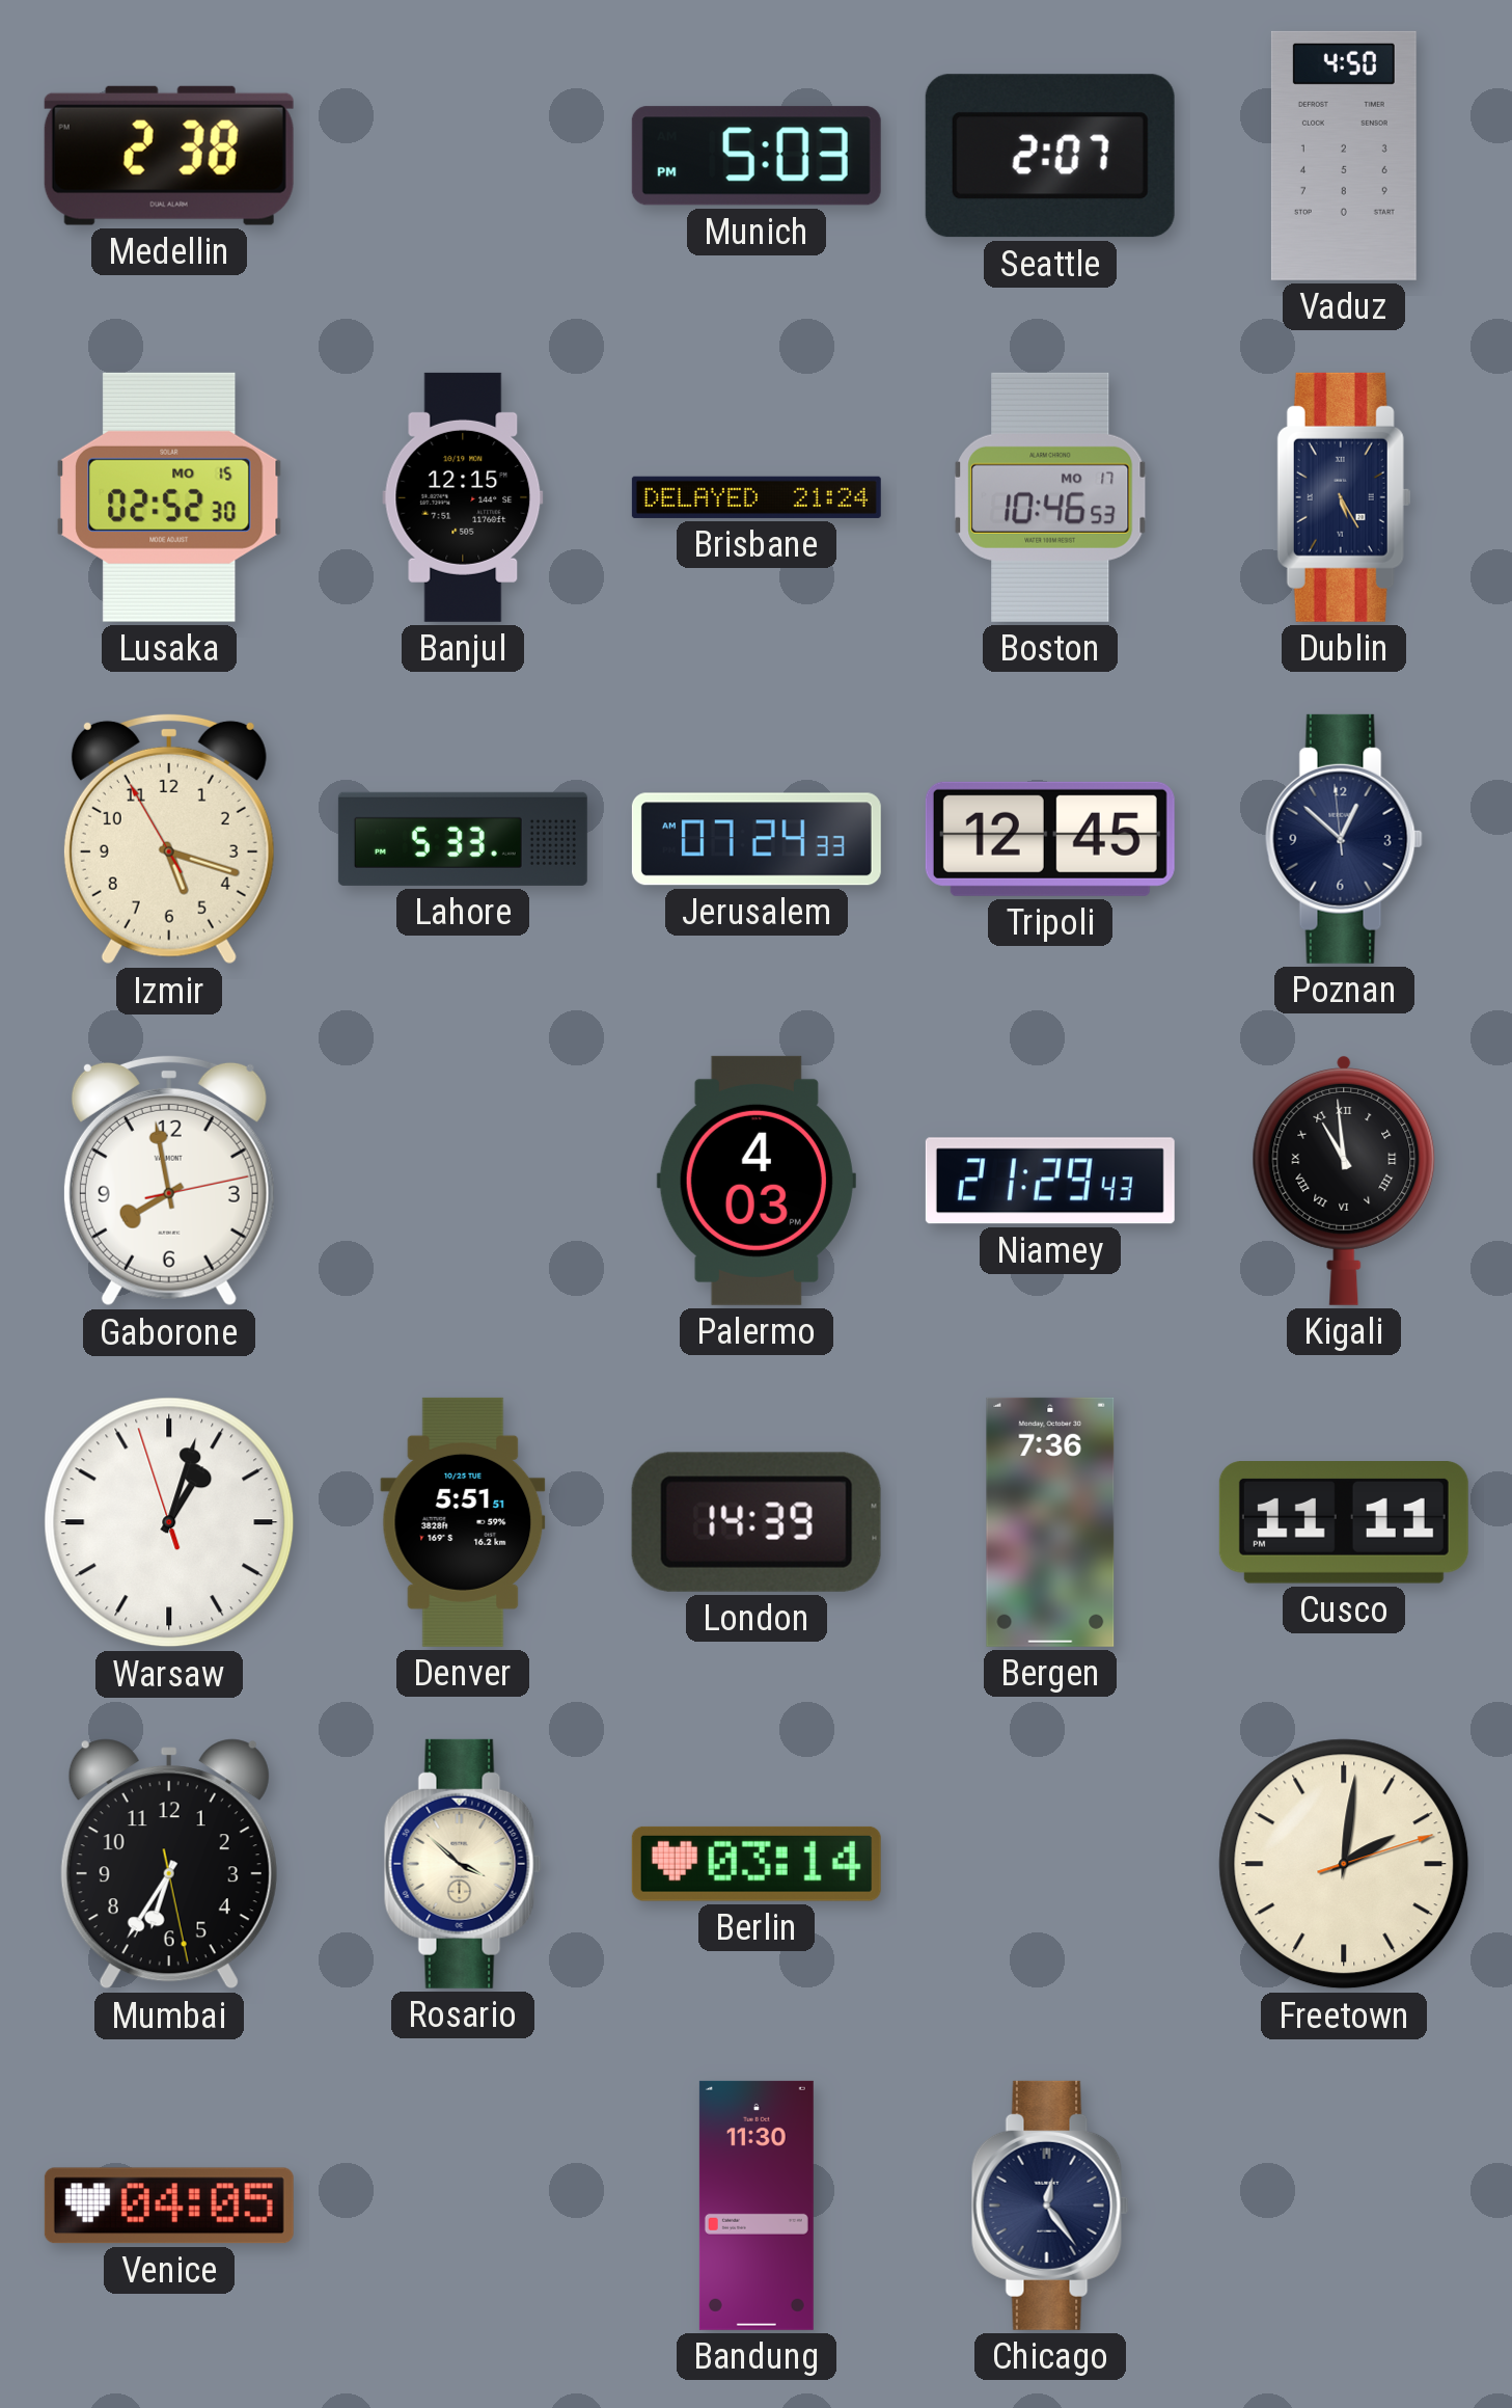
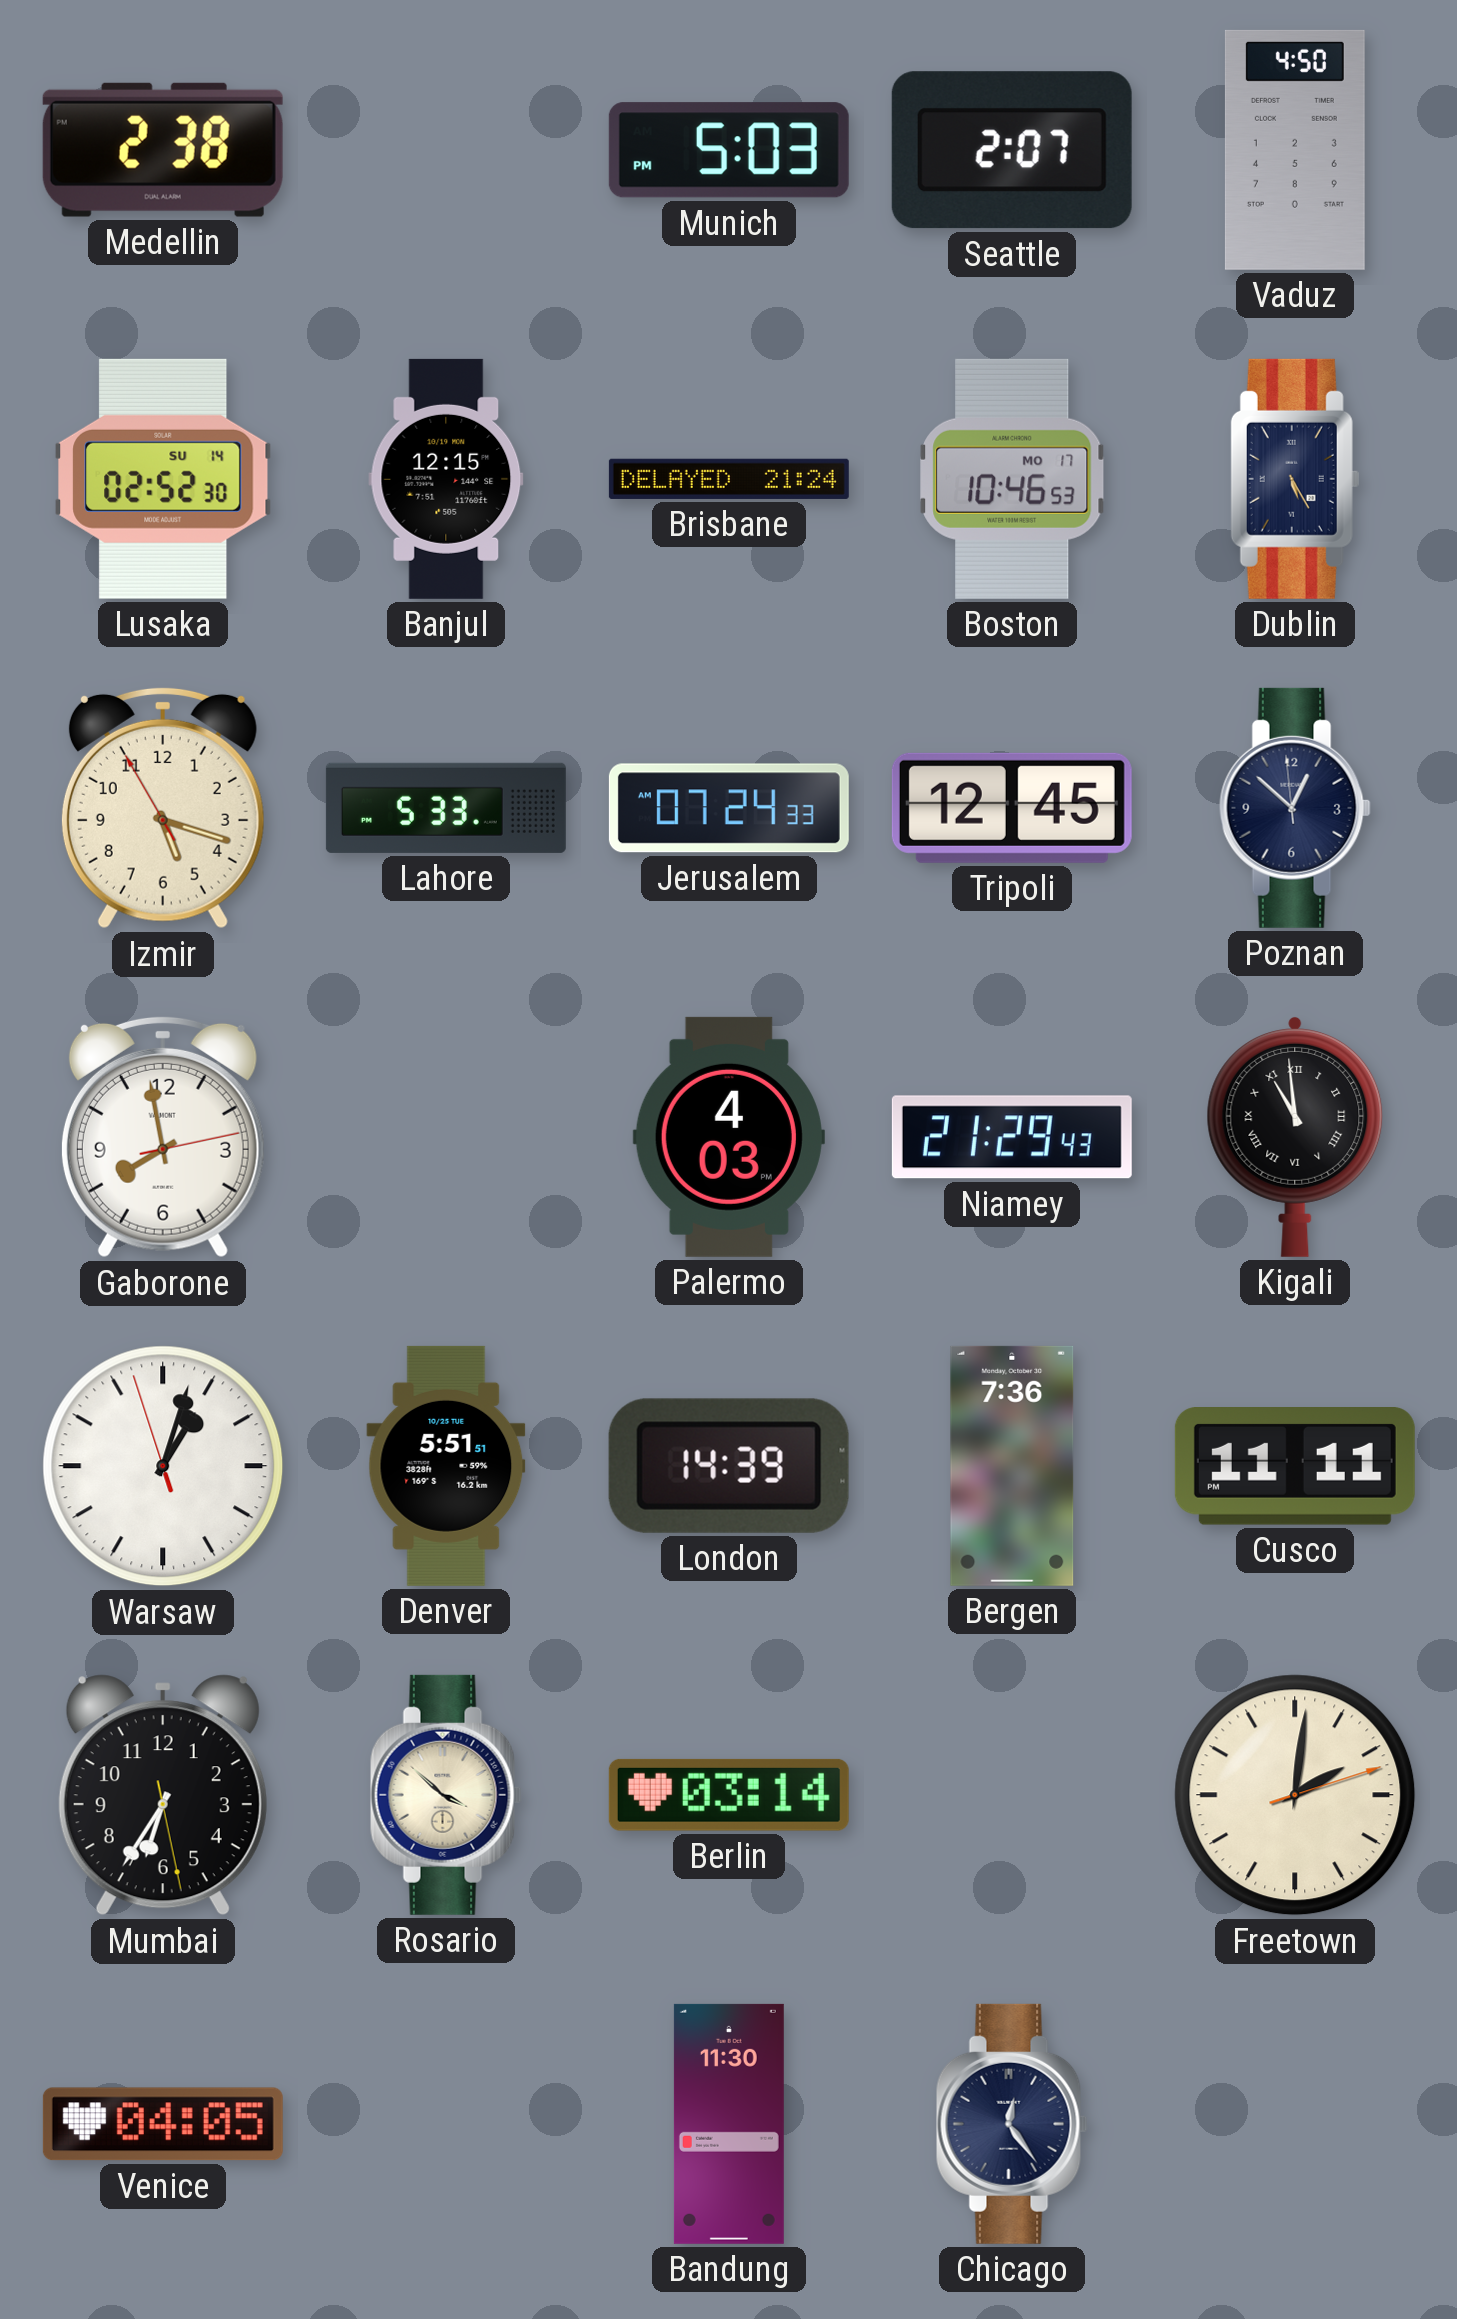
Lusaka date: MO 15 -> SU 14
